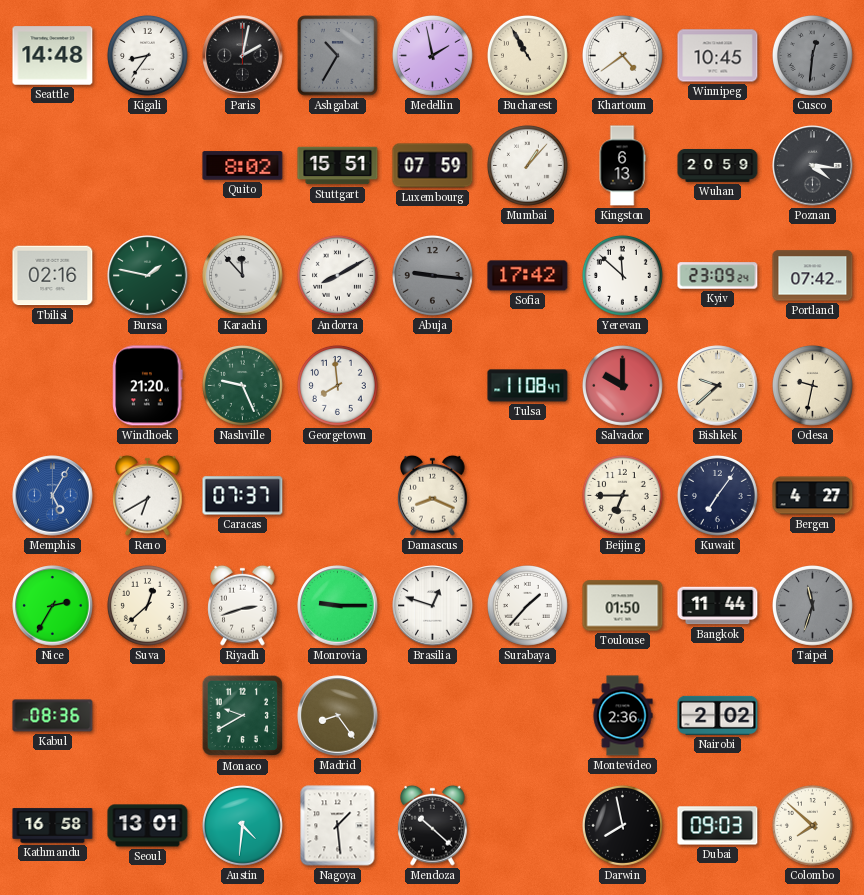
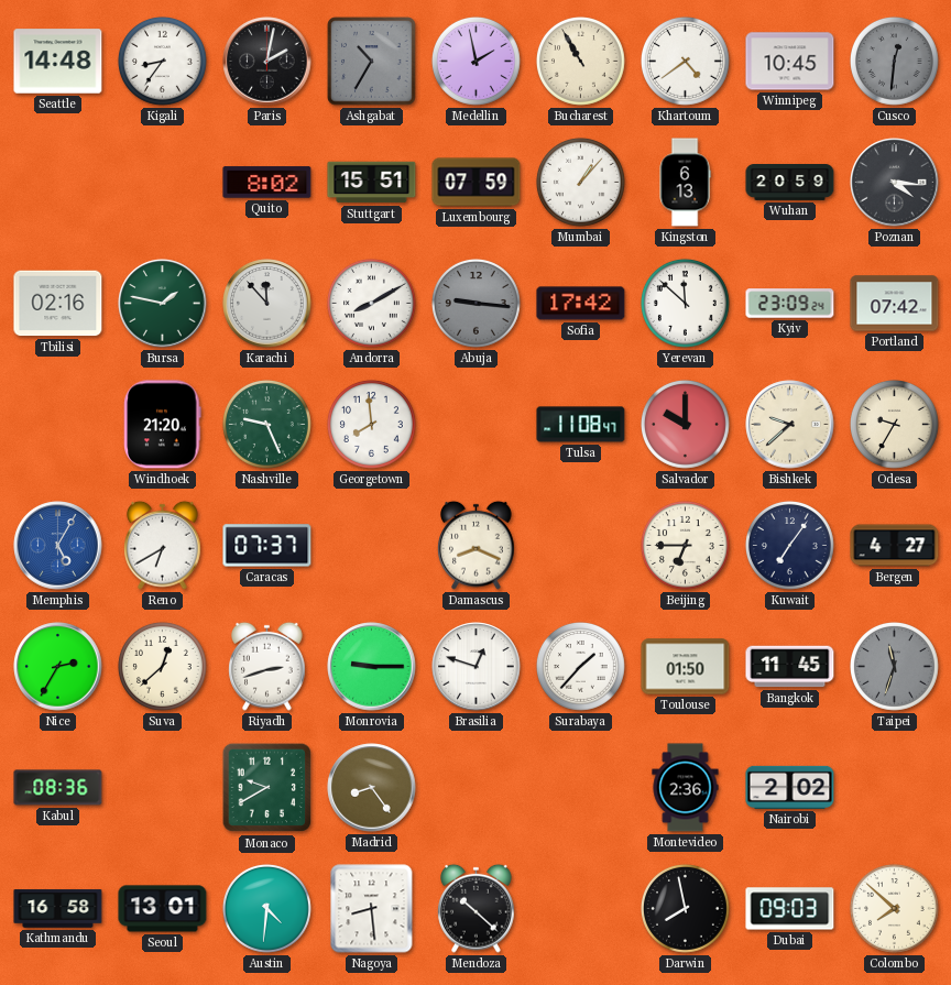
Odesa: 9:32 -> 9:35
Bangkok: 11:44 -> 11:45
Nagoya: 1:29 -> 8:29
